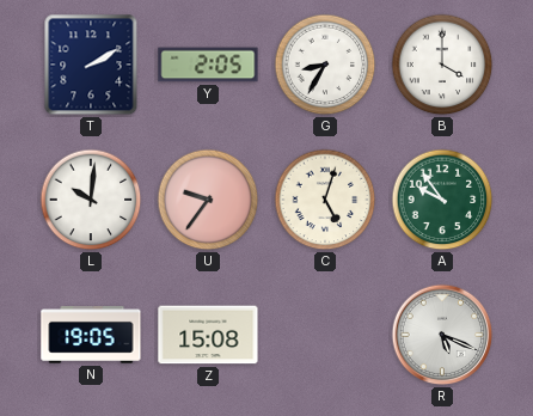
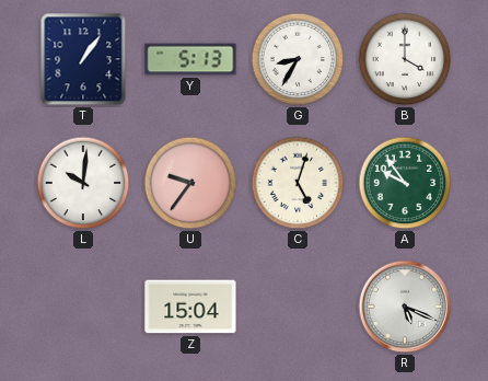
T: 2:10 -> 1:06
Y: 2:05 -> 5:13
N: 19:05 -> none
Z: 15:08 -> 15:04
